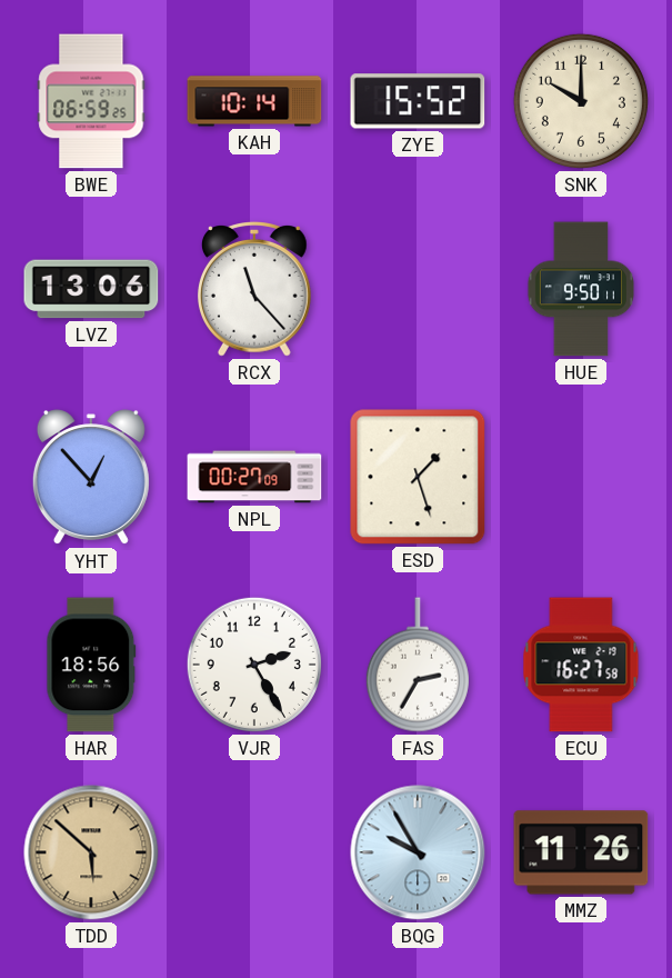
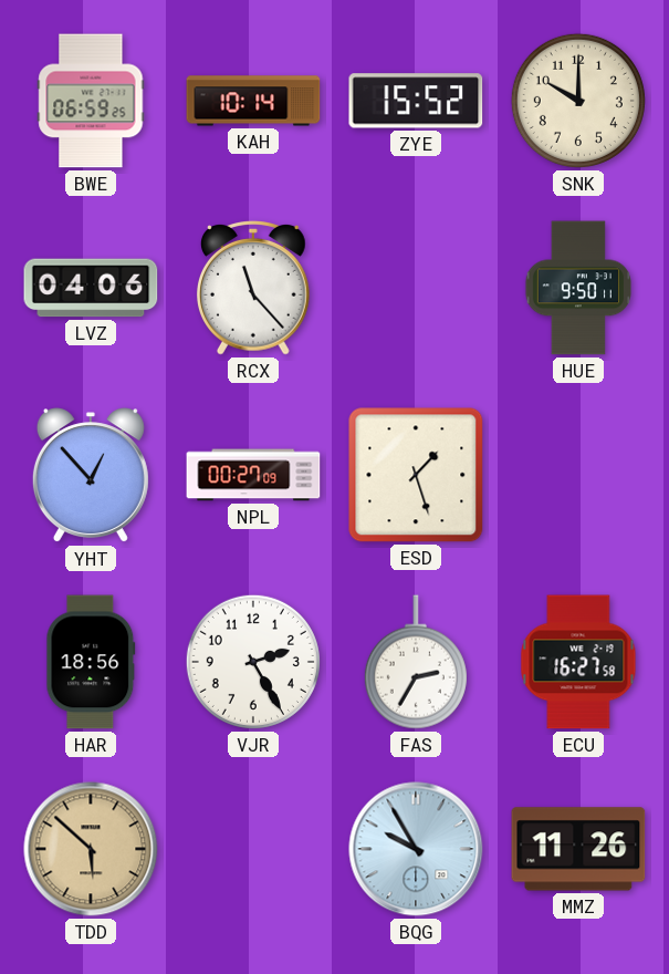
LVZ: 13:06 -> 04:06
